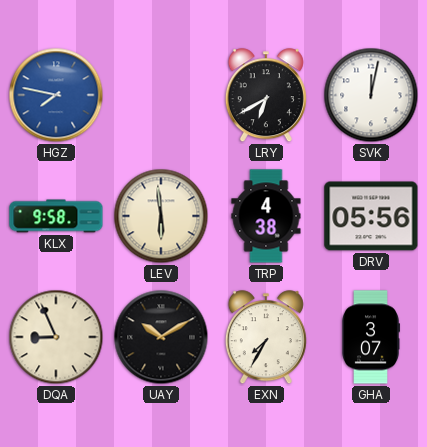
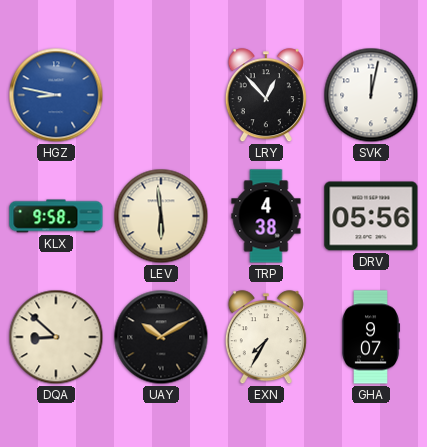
HGZ: 7:47 -> 8:47
LRY: 6:40 -> 12:53
DQA: 8:56 -> 8:52
GHA: 3:07 -> 9:07
